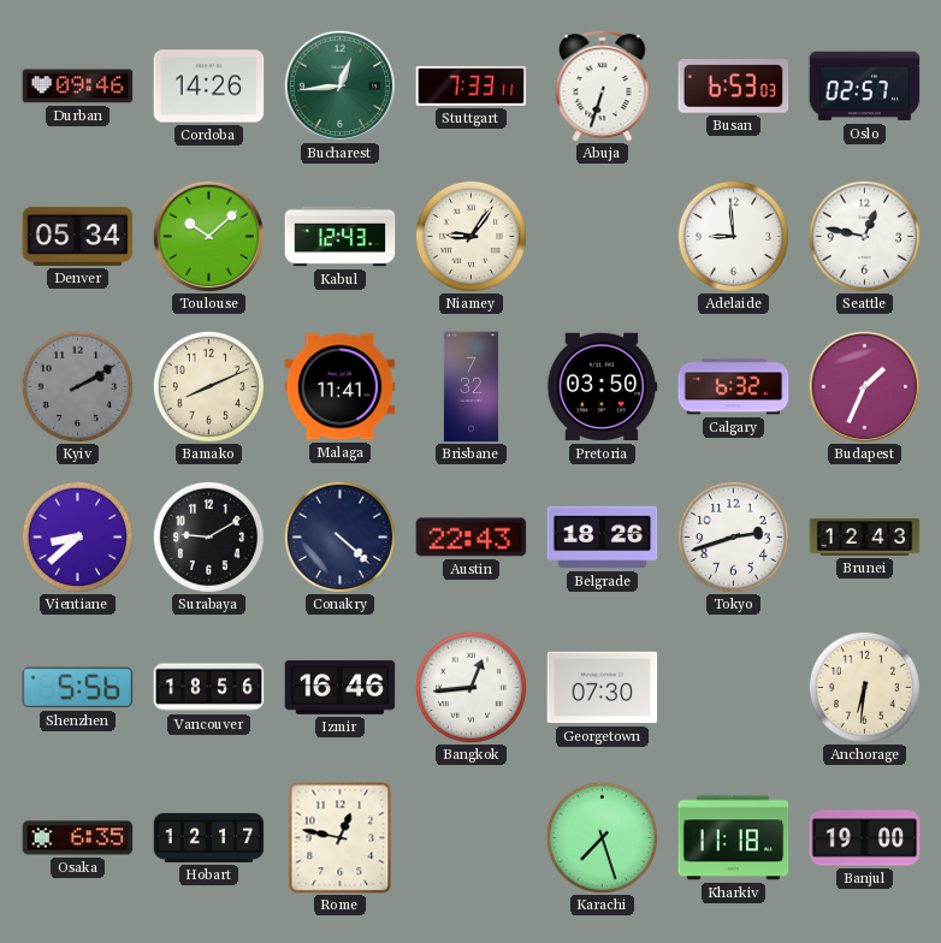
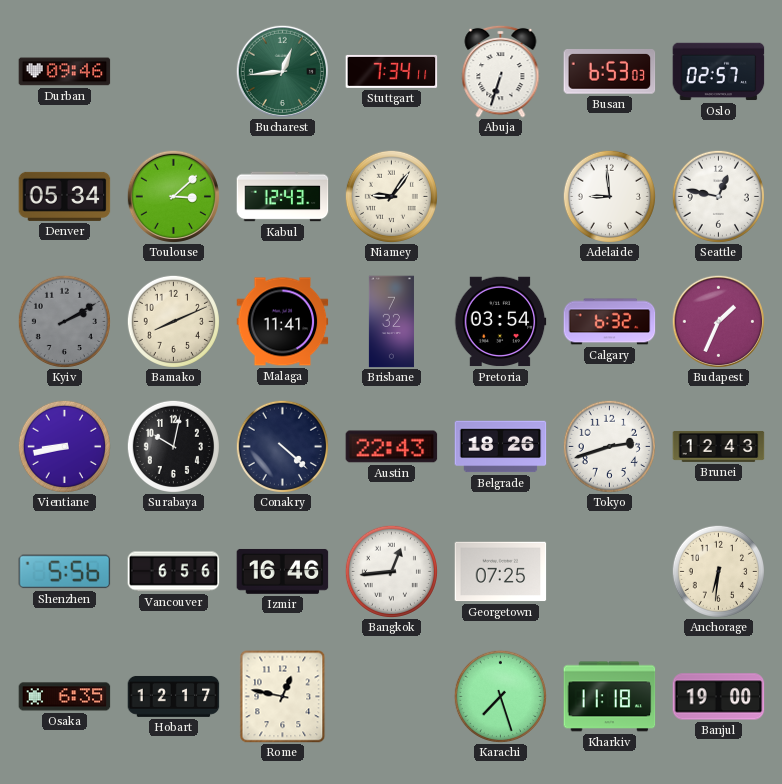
Cordoba: 14:26 -> none
Stuttgart: 7:33 -> 7:34
Toulouse: 10:08 -> 3:08
Pretoria: 03:50 -> 03:54
Vientiane: 8:38 -> 8:43
Surabaya: 9:10 -> 10:02
Vancouver: 18:56 -> 6:56
Georgetown: 07:30 -> 07:25
